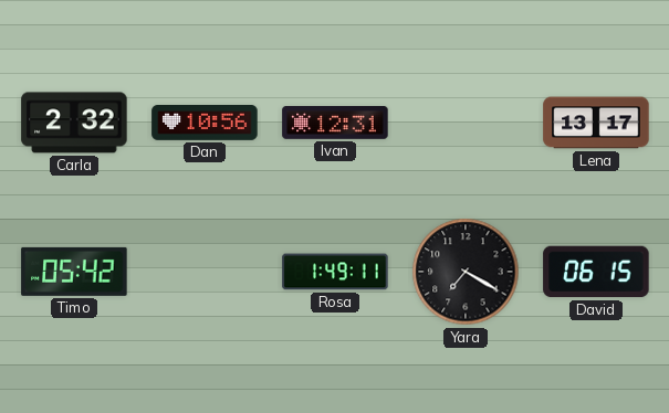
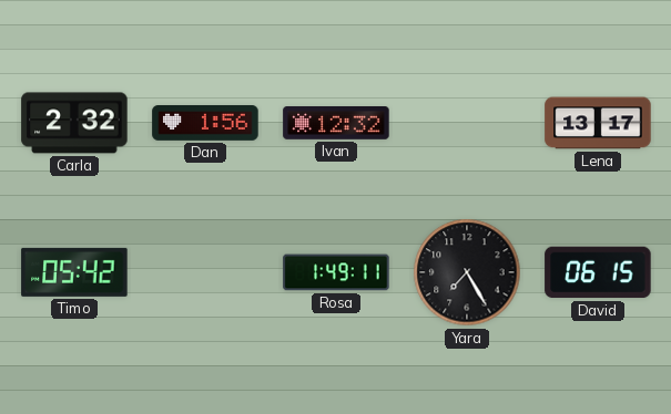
Dan: 10:56 -> 1:56
Ivan: 12:31 -> 12:32
Yara: 7:20 -> 7:25
